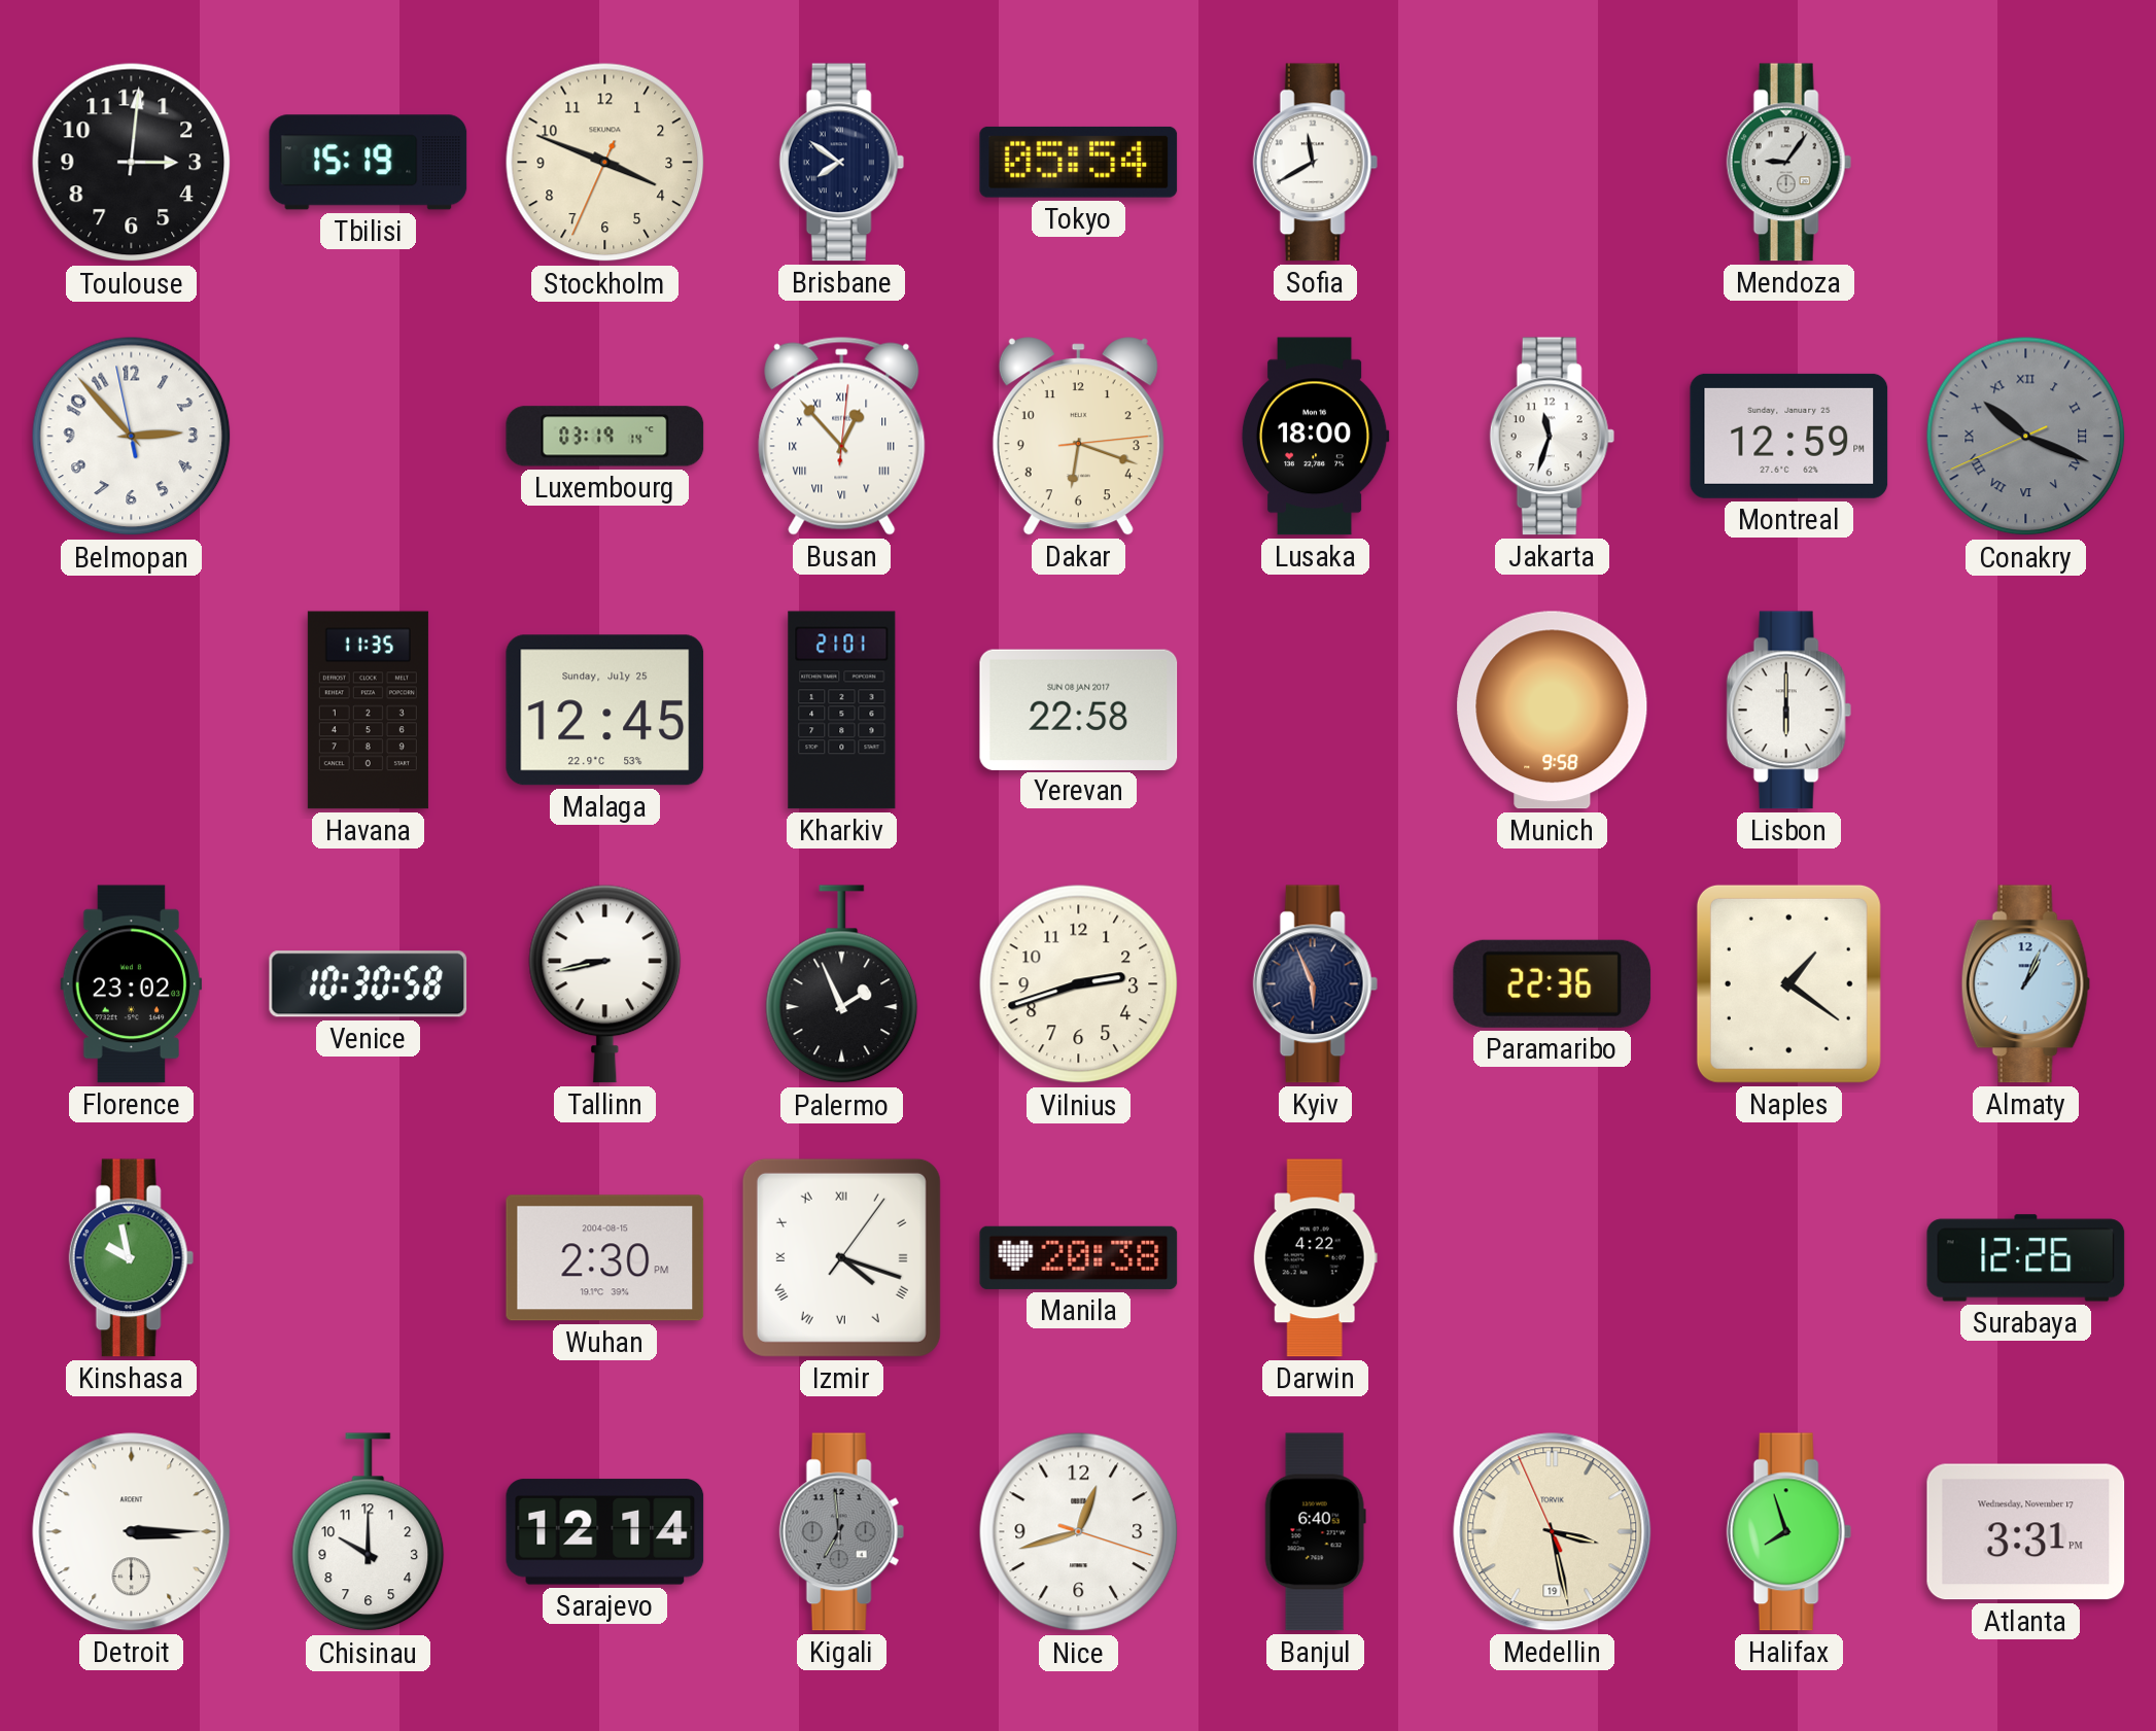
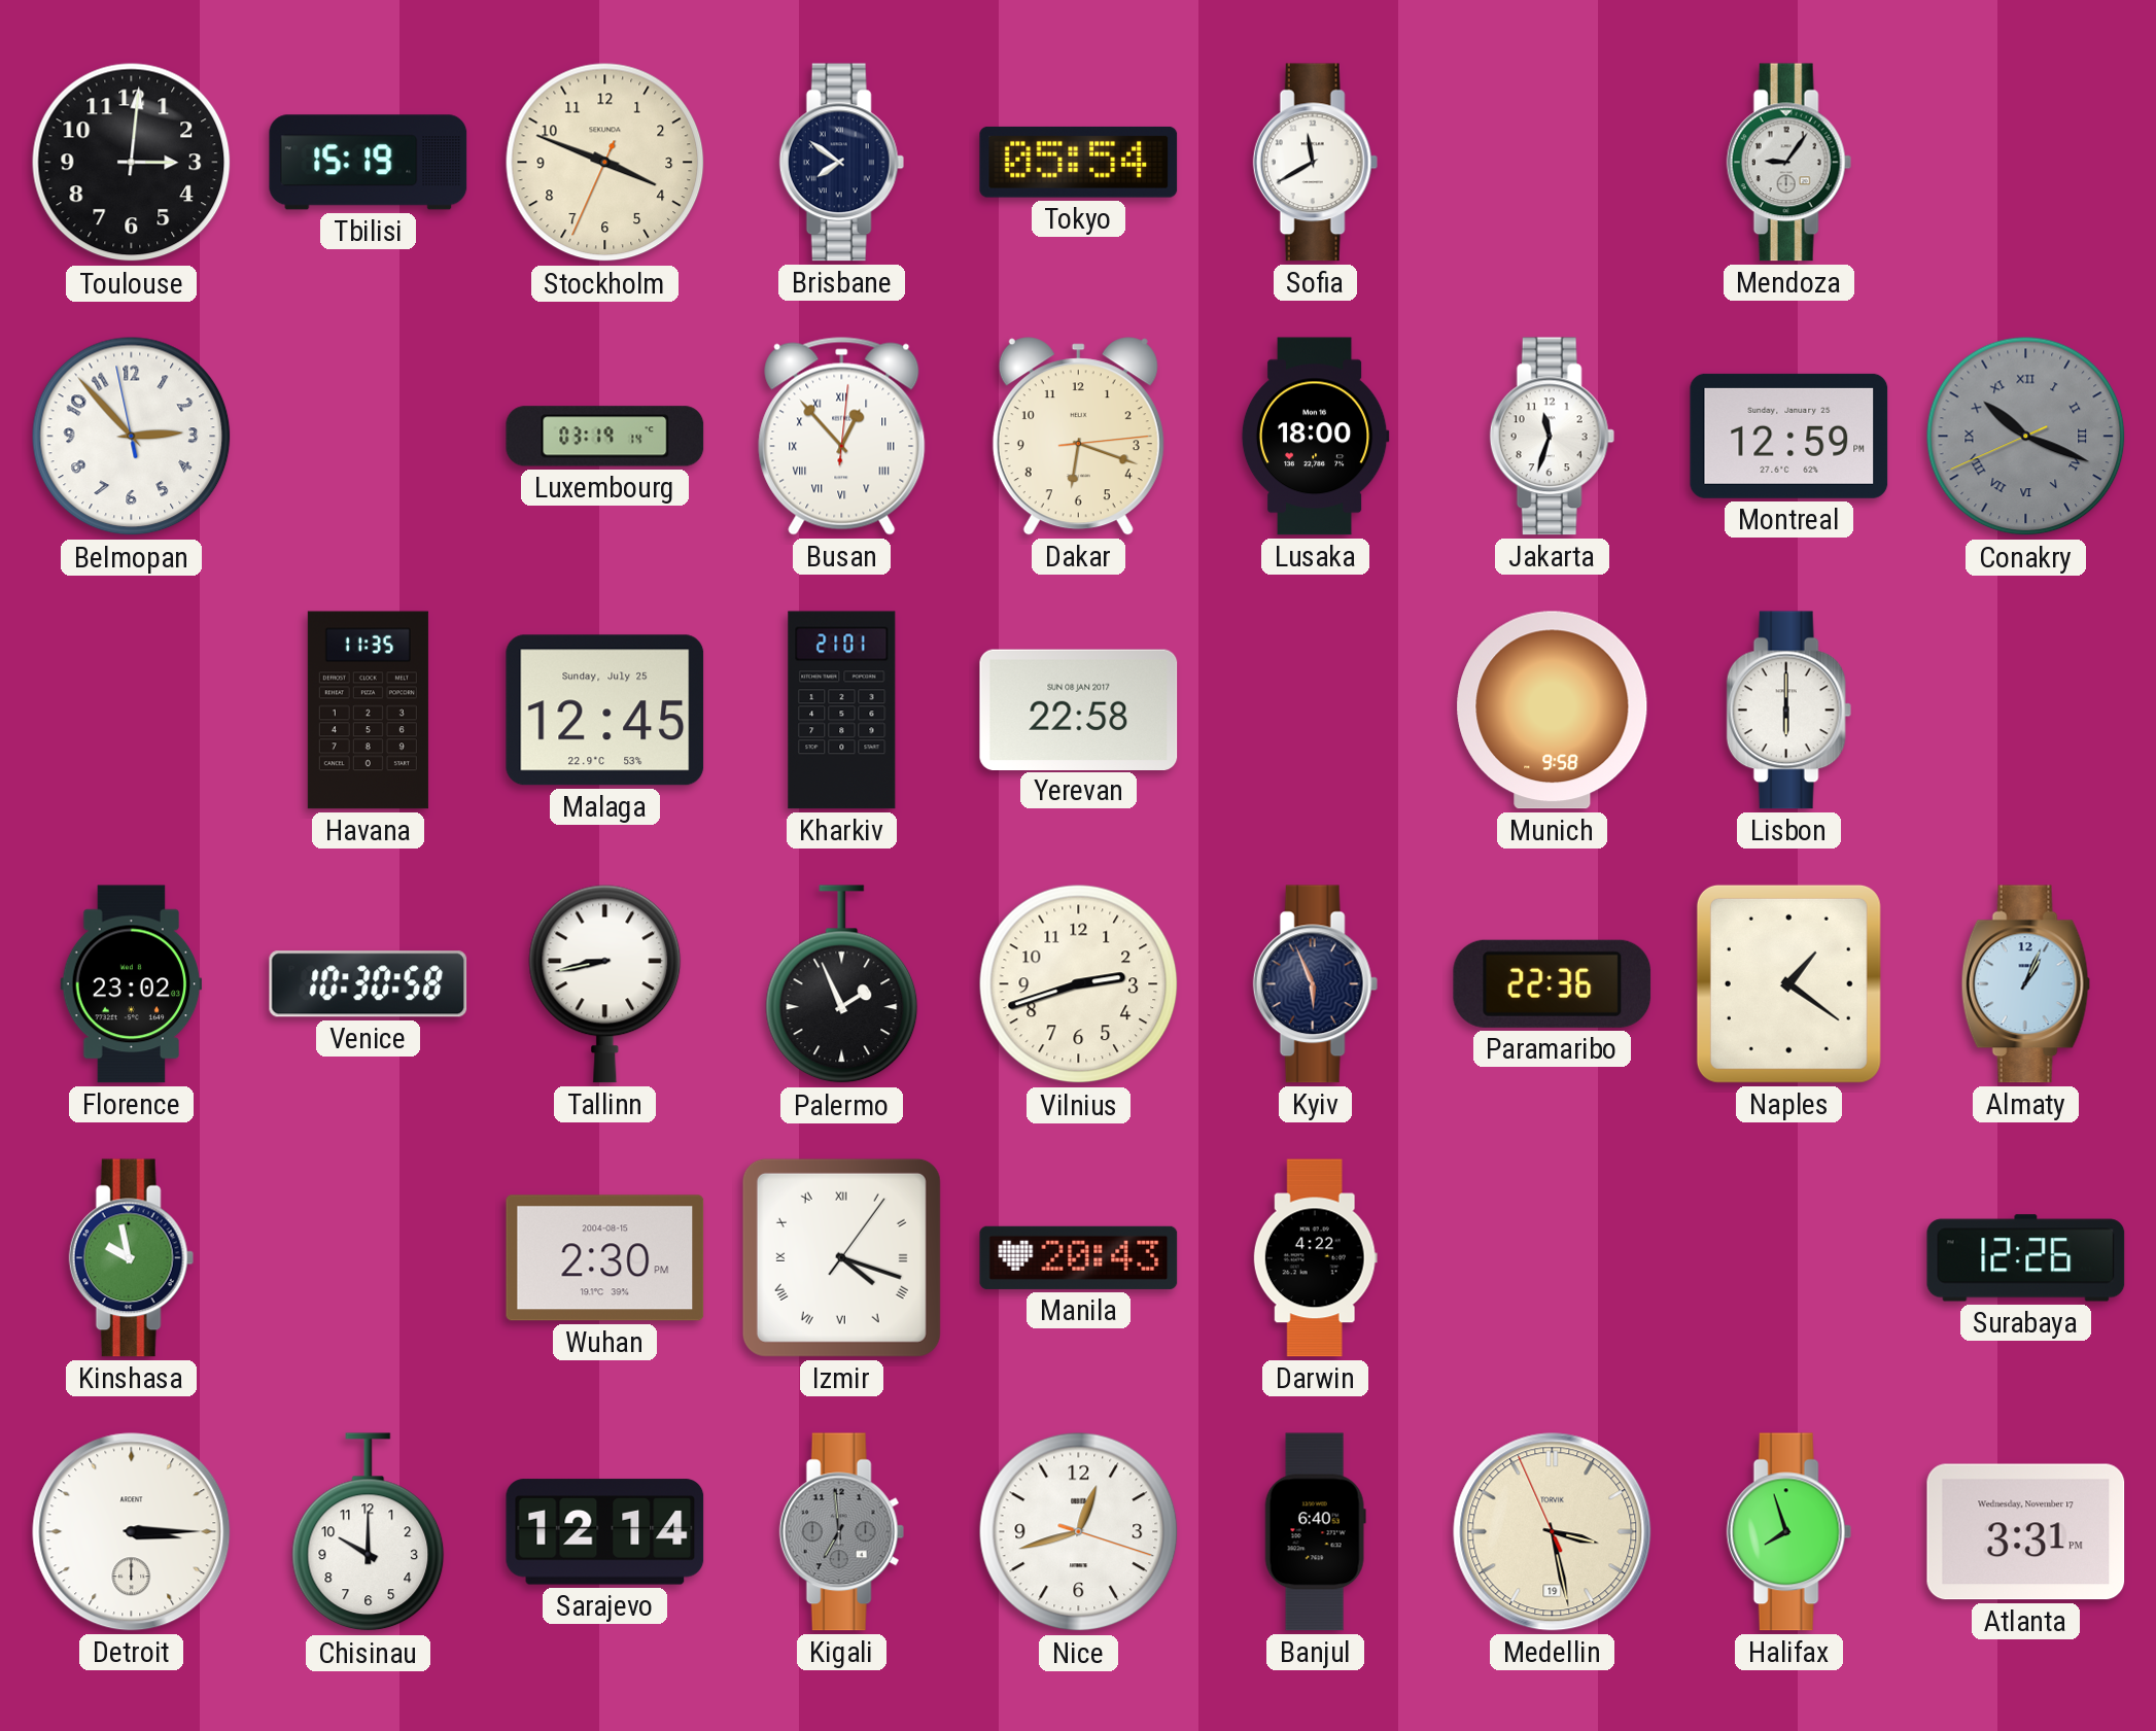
Manila: 20:38 -> 20:43
